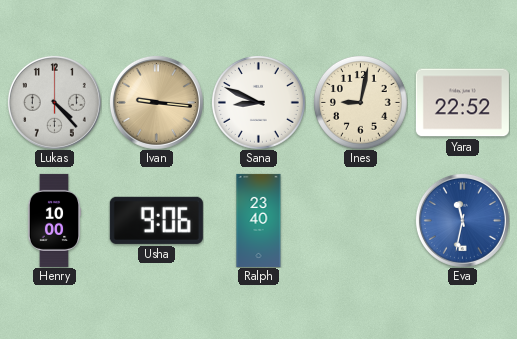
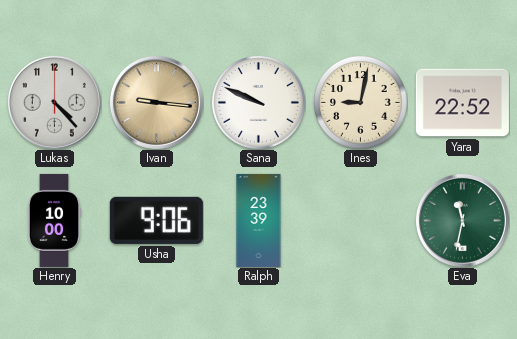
Sana: 8:49 -> 9:49
Ralph: 23:40 -> 23:39
Eva dial: blue -> green
